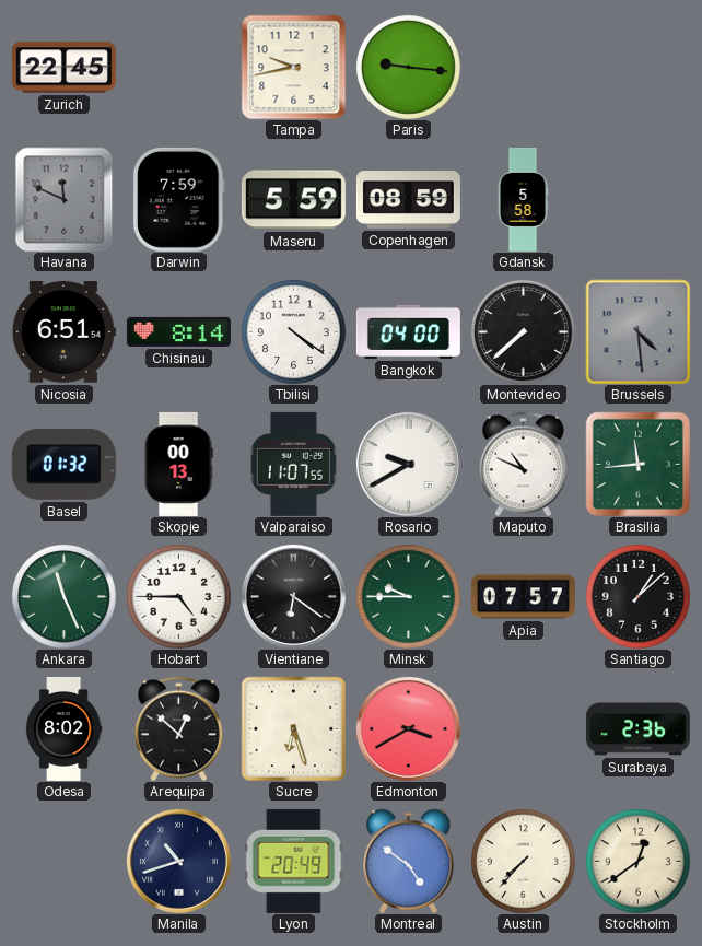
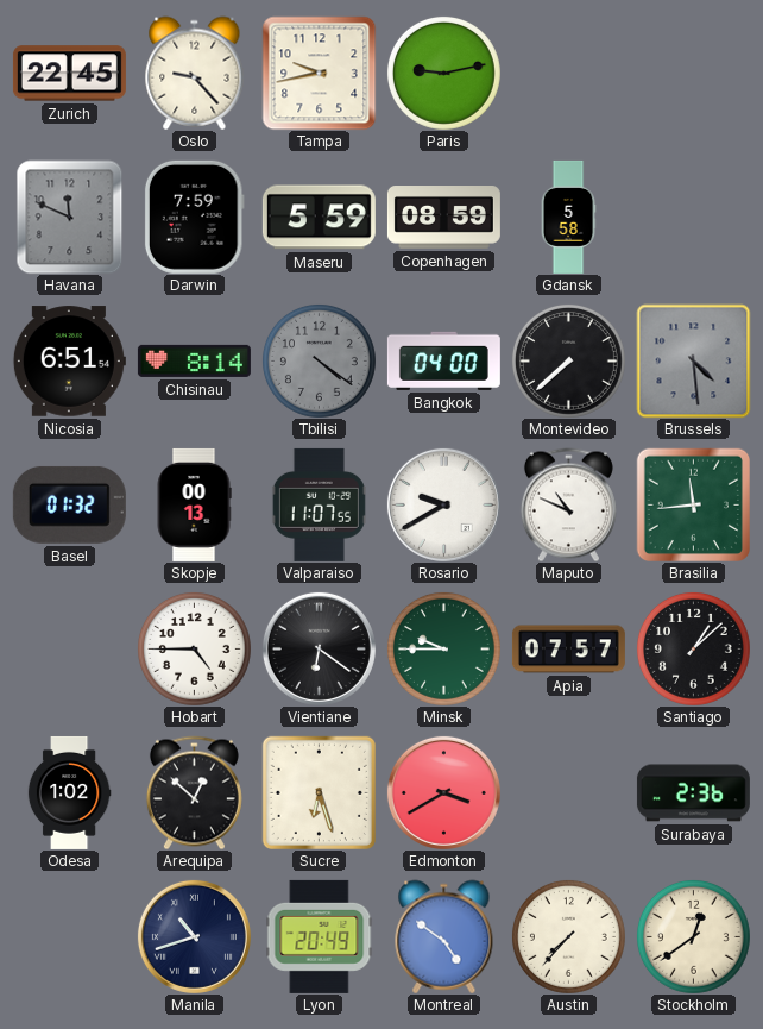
Oslo: none -> 9:23
Paris: 9:16 -> 9:13
Tbilisi dial: white -> grey
Ankara: 11:26 -> none
Odesa: 8:02 -> 1:02
